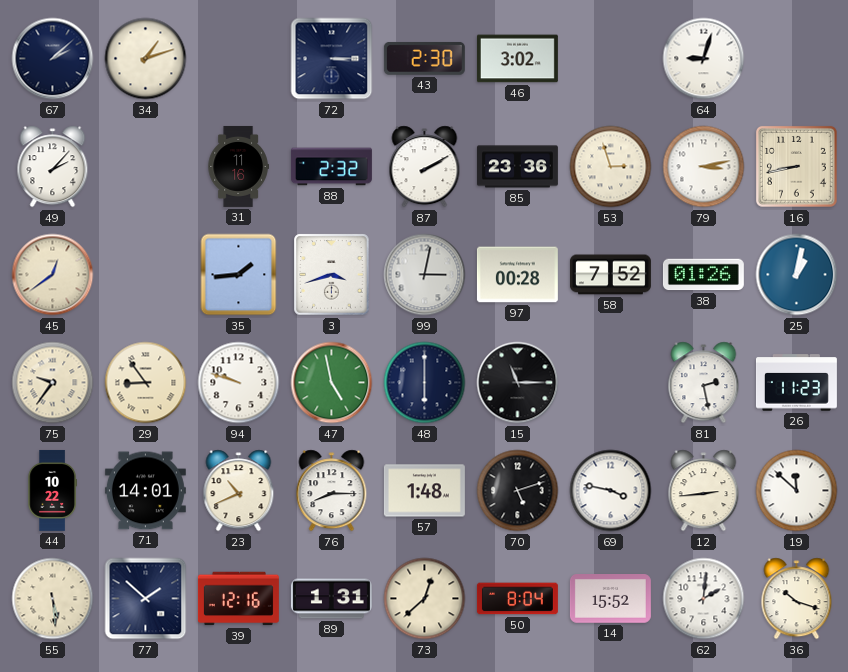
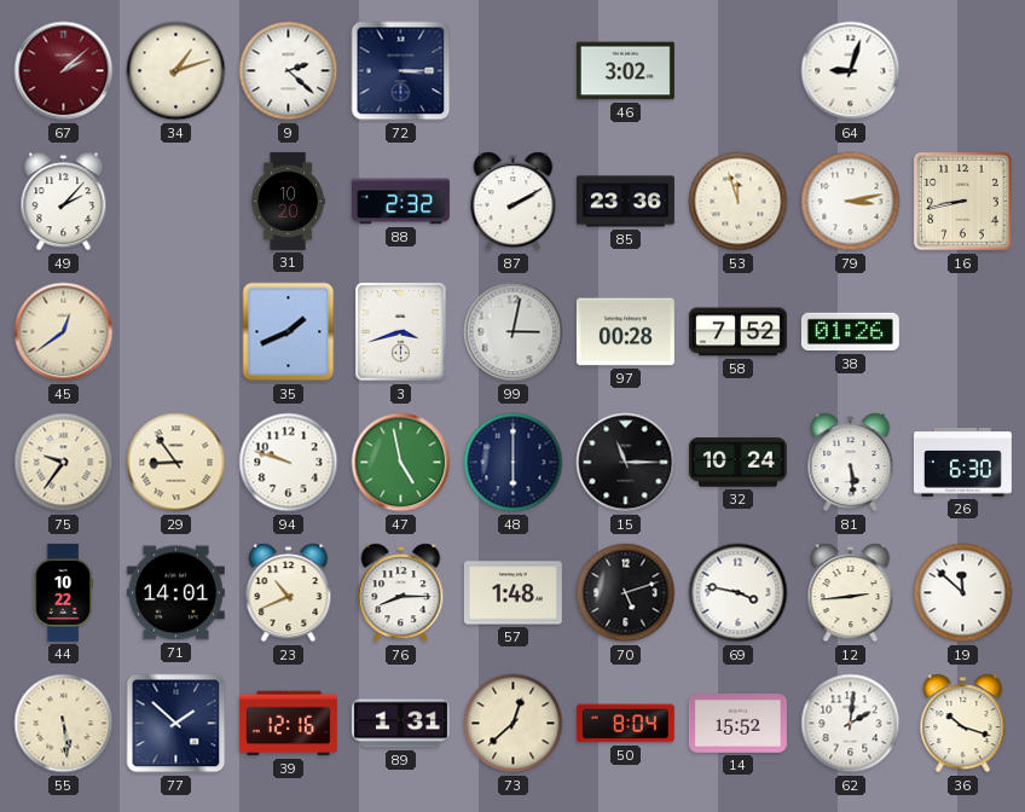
67 dial: navy -> burgundy
9: none -> 2:22
43: 2:30 -> none
31: 11:16 -> 10:20
53: 2:57 -> 11:57
35: 1:44 -> 1:41
25: 1:02 -> none
32: none -> 10:24
81: 2:28 -> 5:29
26: 11:23 -> 6:30
